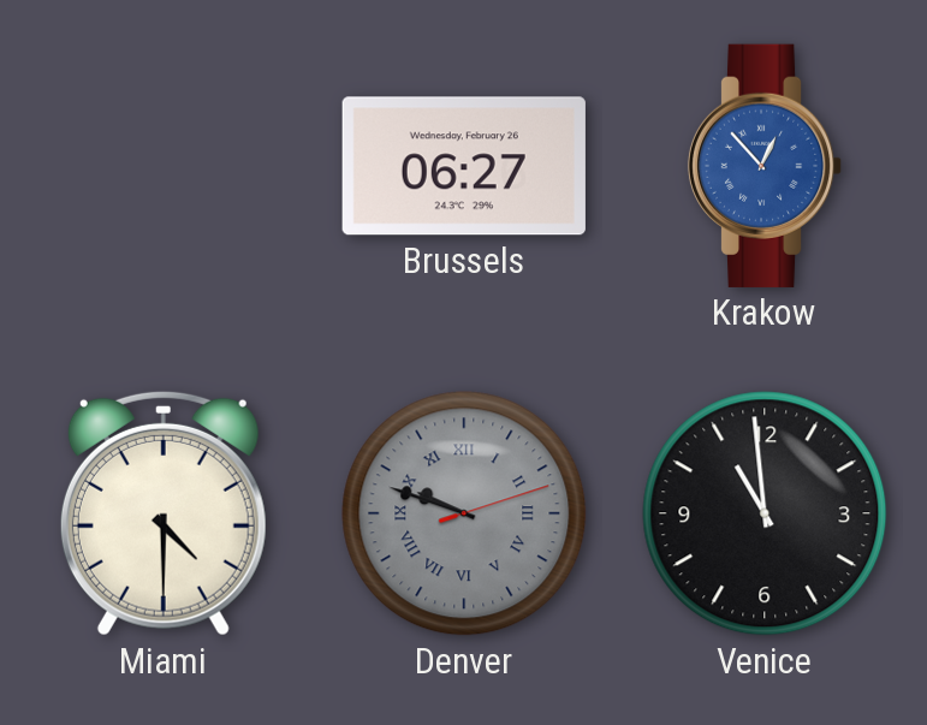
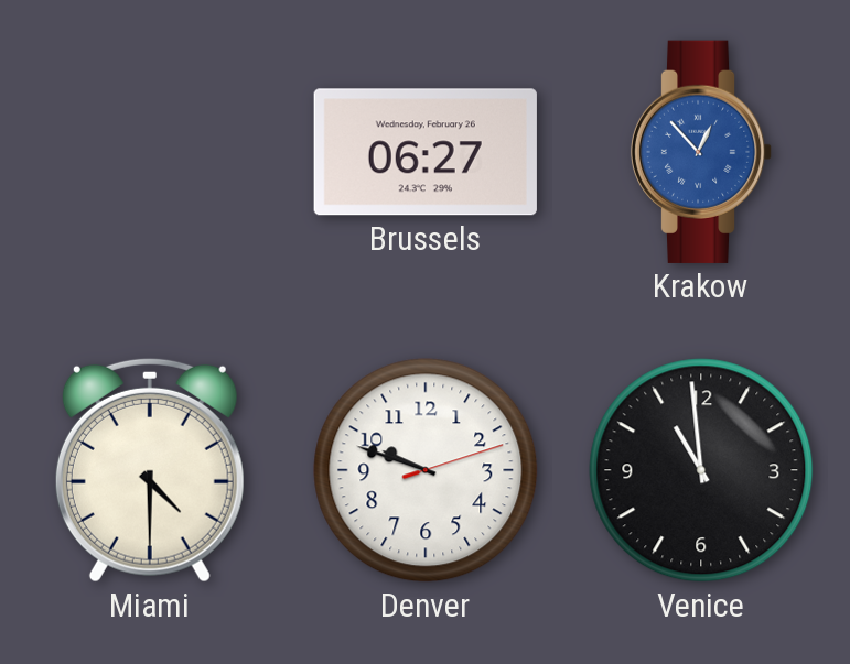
Denver dial: grey -> white
Denver numerals: Roman -> Arabic
